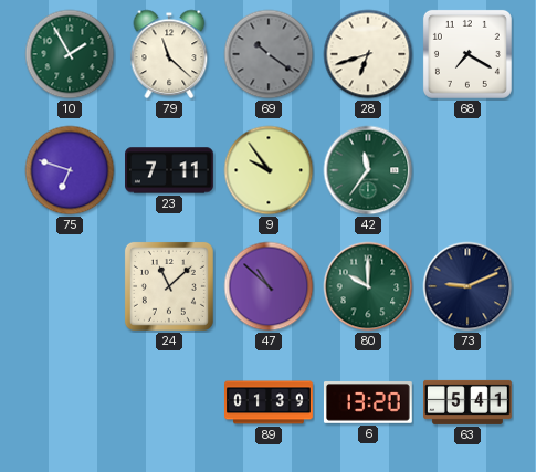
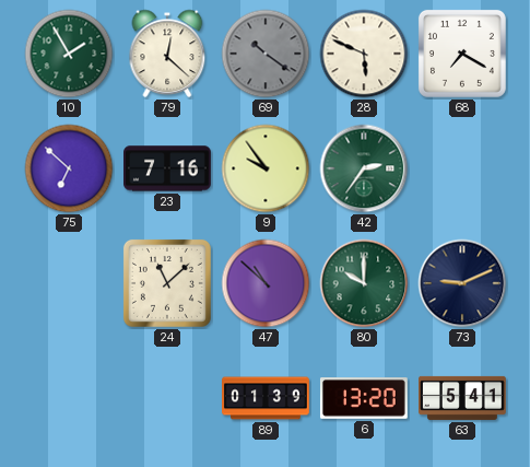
79: 11:22 -> 12:22
28: 6:42 -> 5:49
75: 6:48 -> 6:52
23: 7:11 -> 7:16
42: 11:36 -> 2:36
